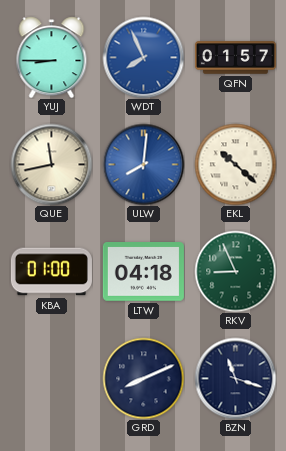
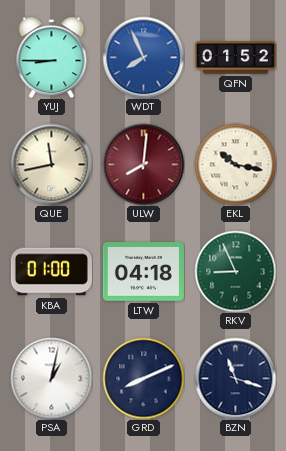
QFN: 01:57 -> 01:52
ULW dial: blue -> burgundy
EKL: 10:22 -> 10:17
PSA: none -> 1:02
